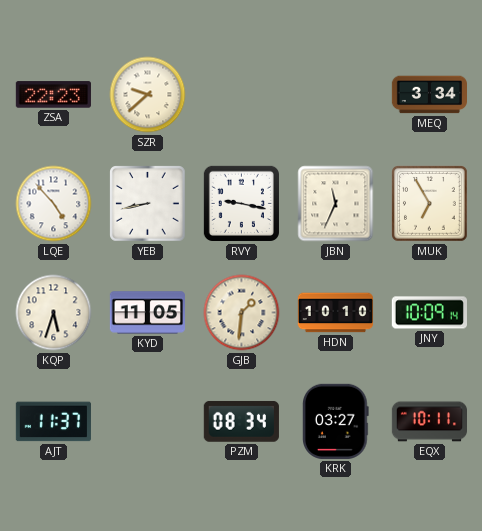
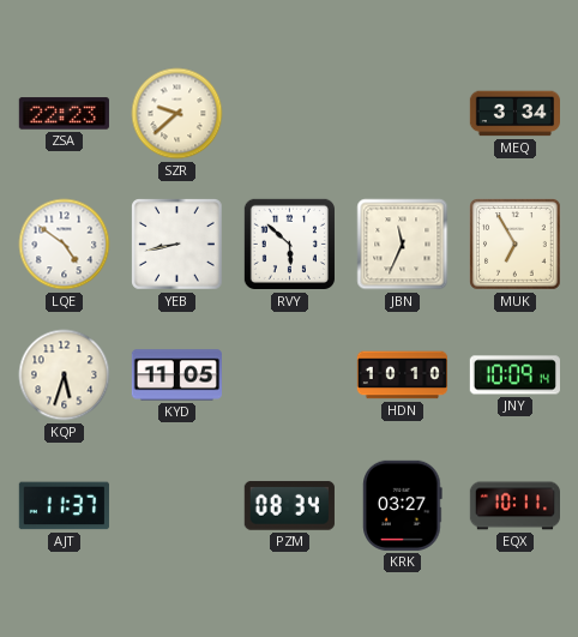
LQE: 4:53 -> 4:51
RVY: 9:17 -> 5:52
GJB: 1:31 -> none
